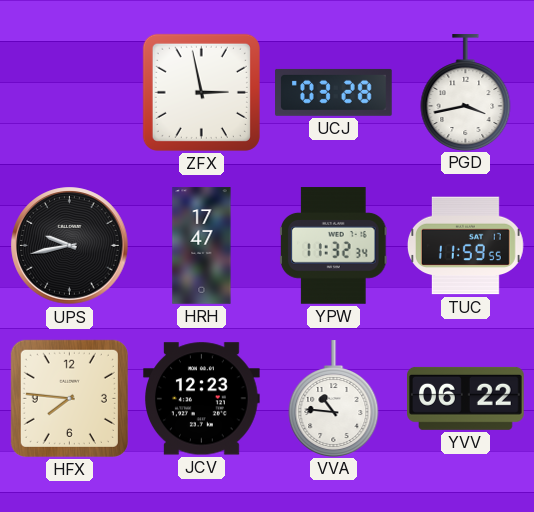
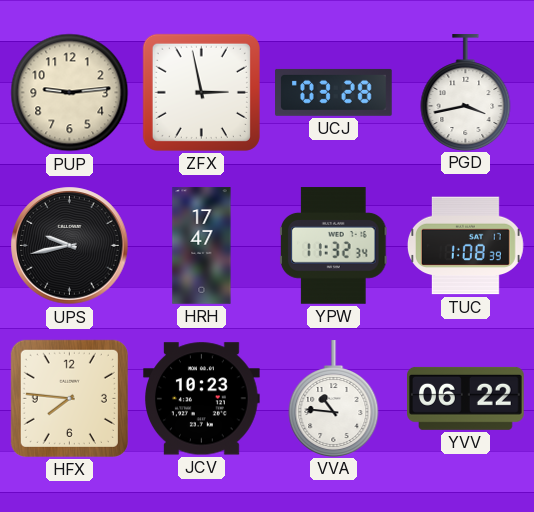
PUP: none -> 9:14
TUC: 11:59 -> 1:08
JCV: 12:23 -> 10:23
